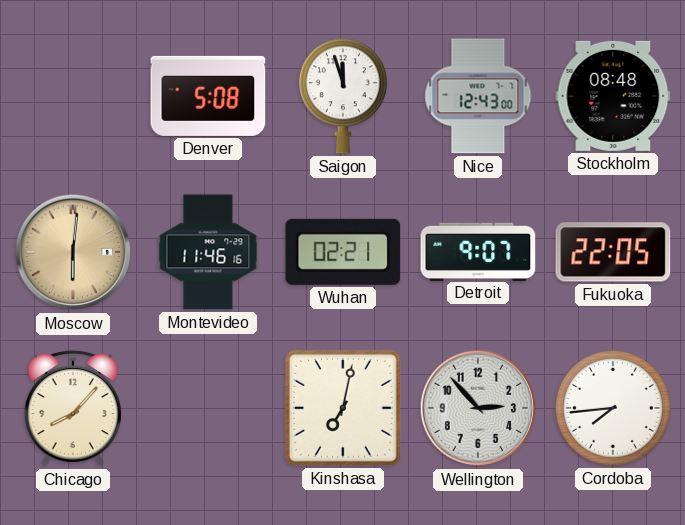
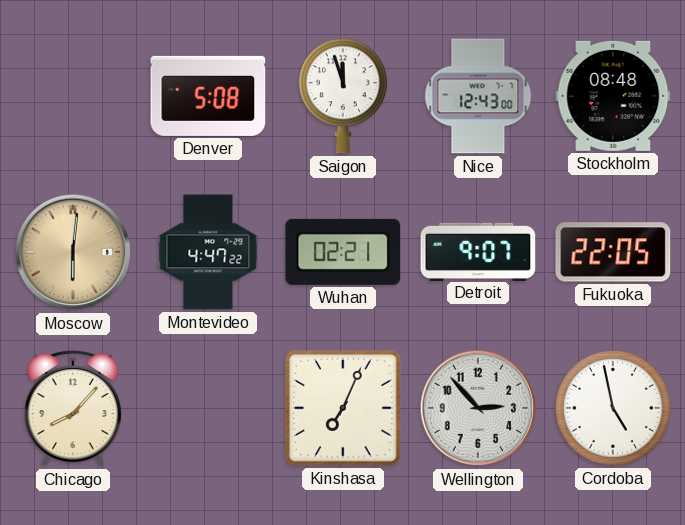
Montevideo: 11:46 -> 4:47
Kinshasa: 7:02 -> 7:04
Cordoba: 7:44 -> 4:58
